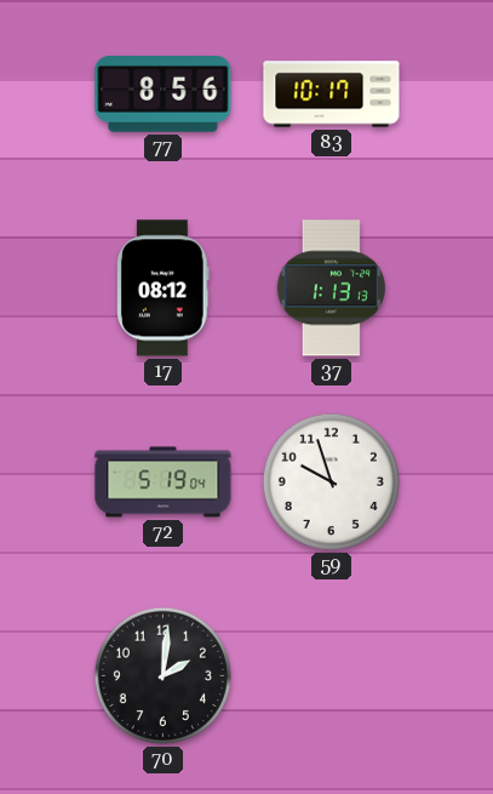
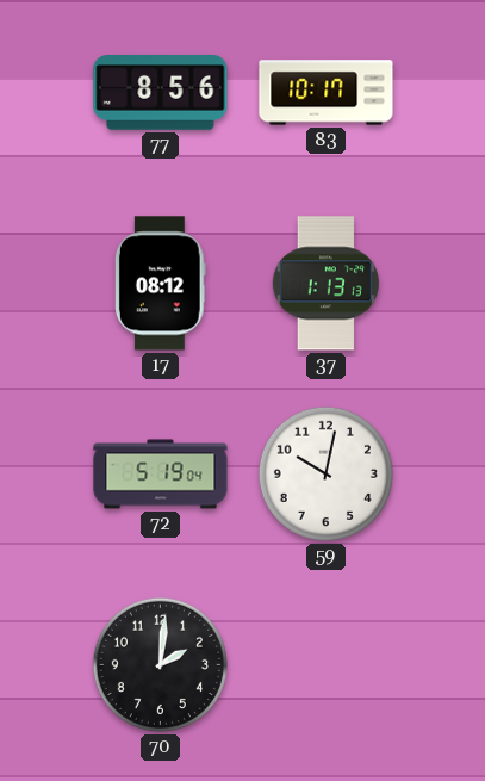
59: 9:57 -> 10:02
